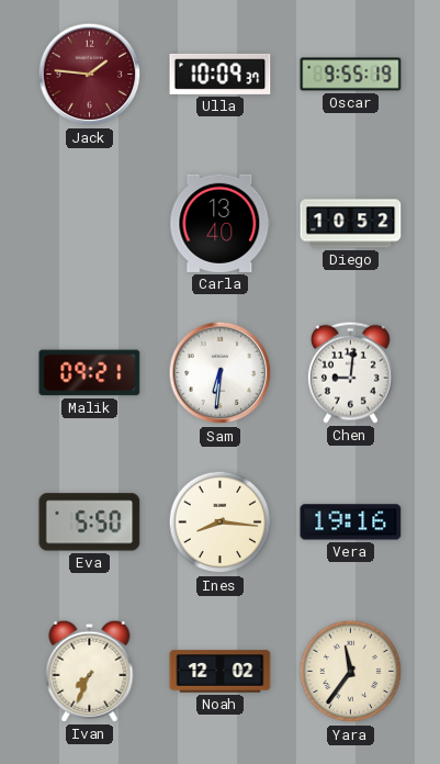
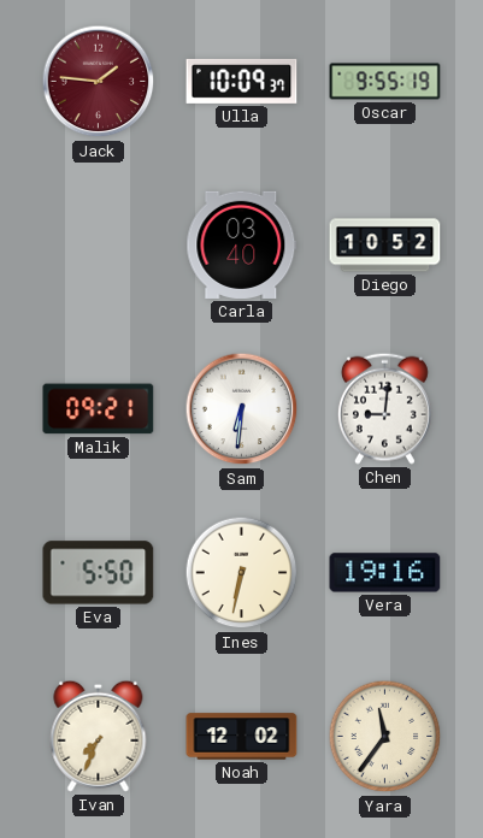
Carla: 13:40 -> 03:40
Ines: 8:16 -> 6:32
